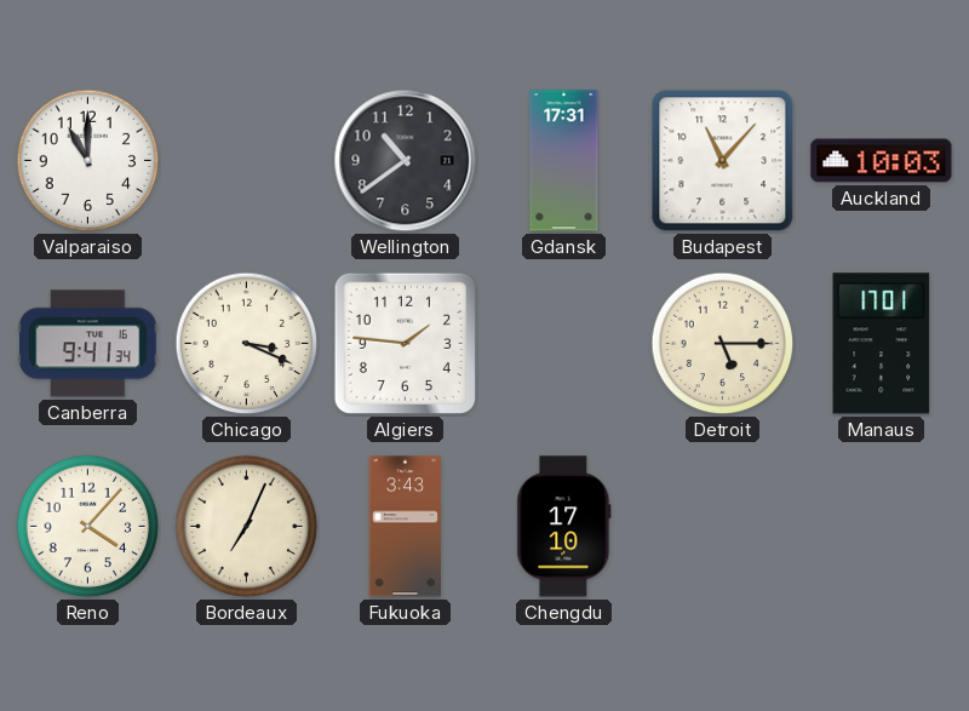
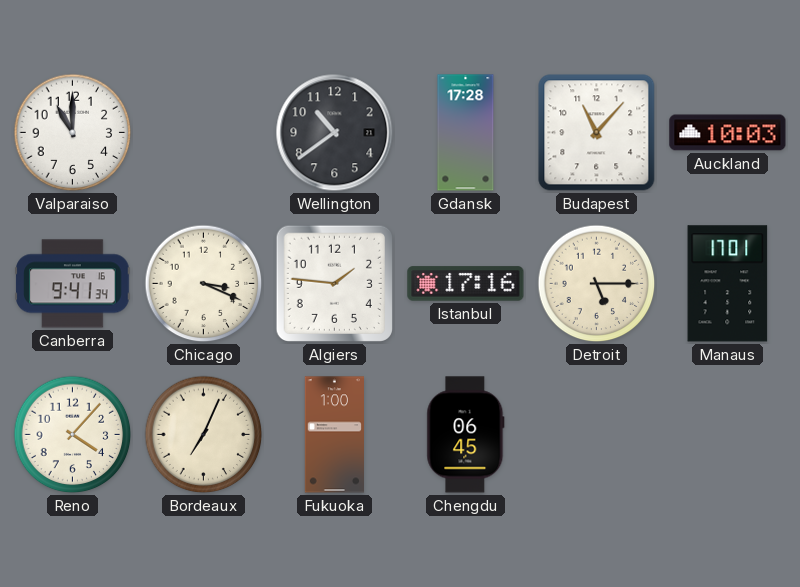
Gdansk: 17:31 -> 17:28
Istanbul: none -> 17:16
Fukuoka: 3:43 -> 1:00
Chengdu: 17:10 -> 06:45
